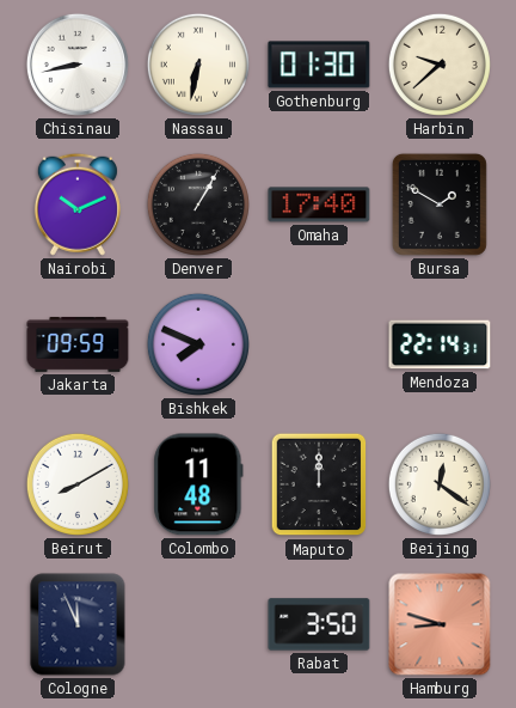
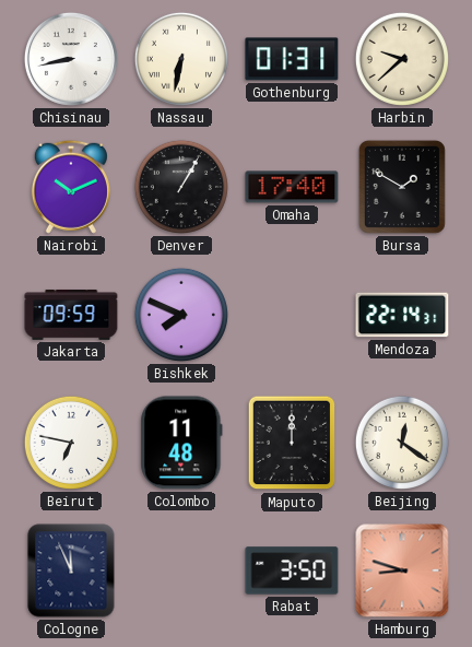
Gothenburg: 01:30 -> 01:31
Beirut: 8:10 -> 6:47
